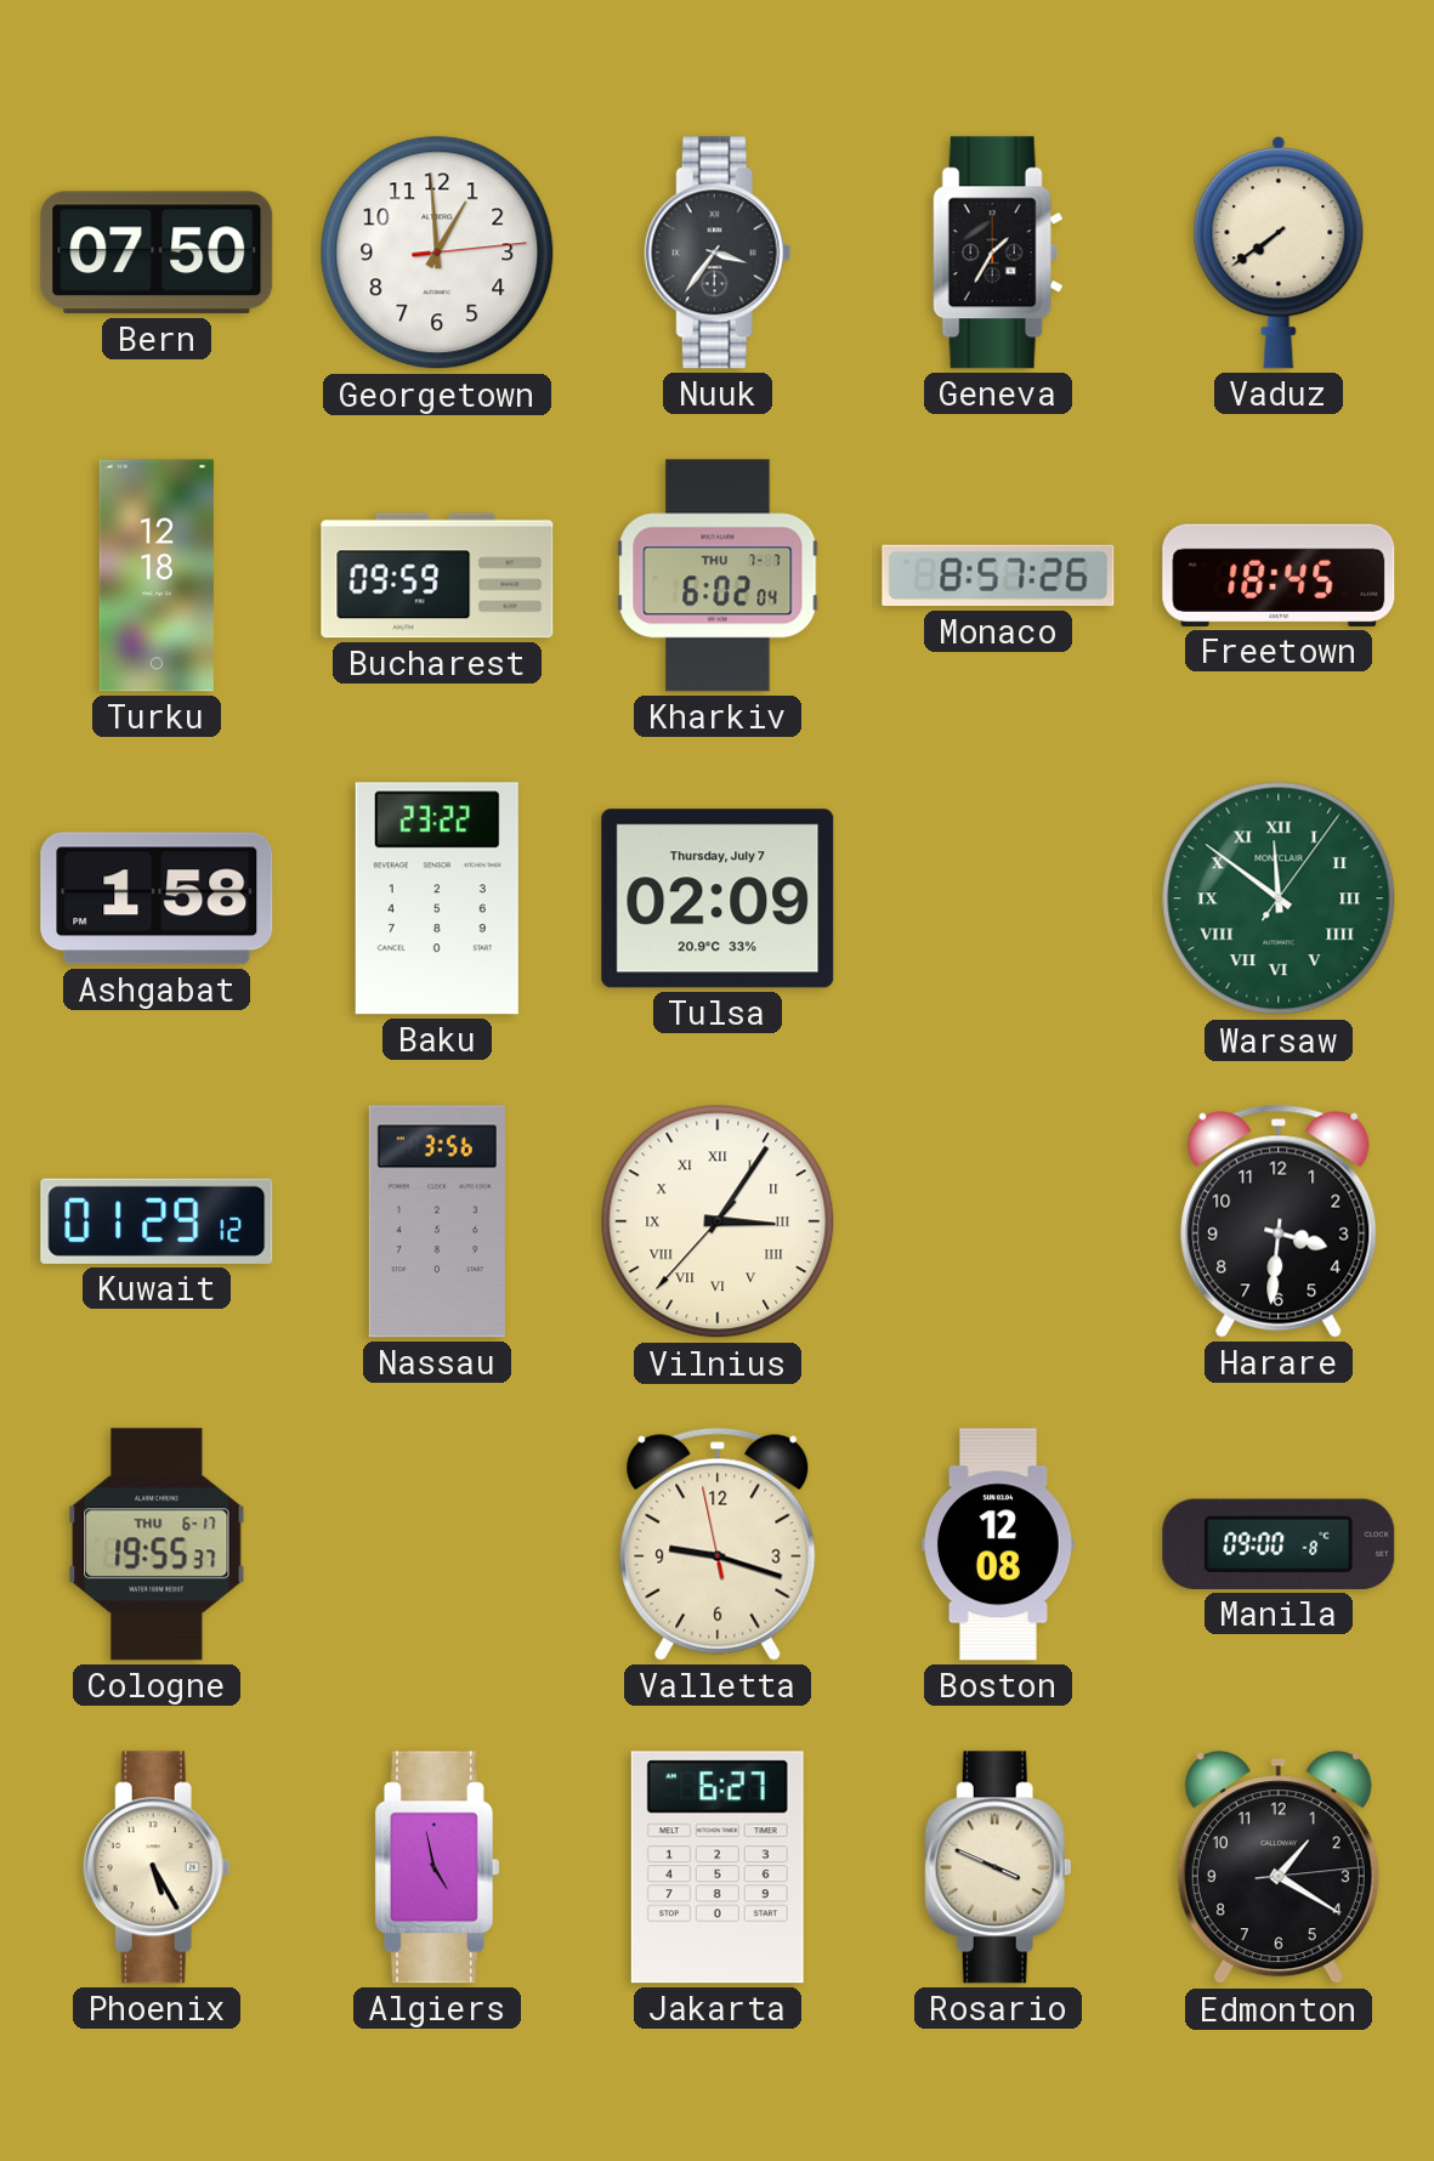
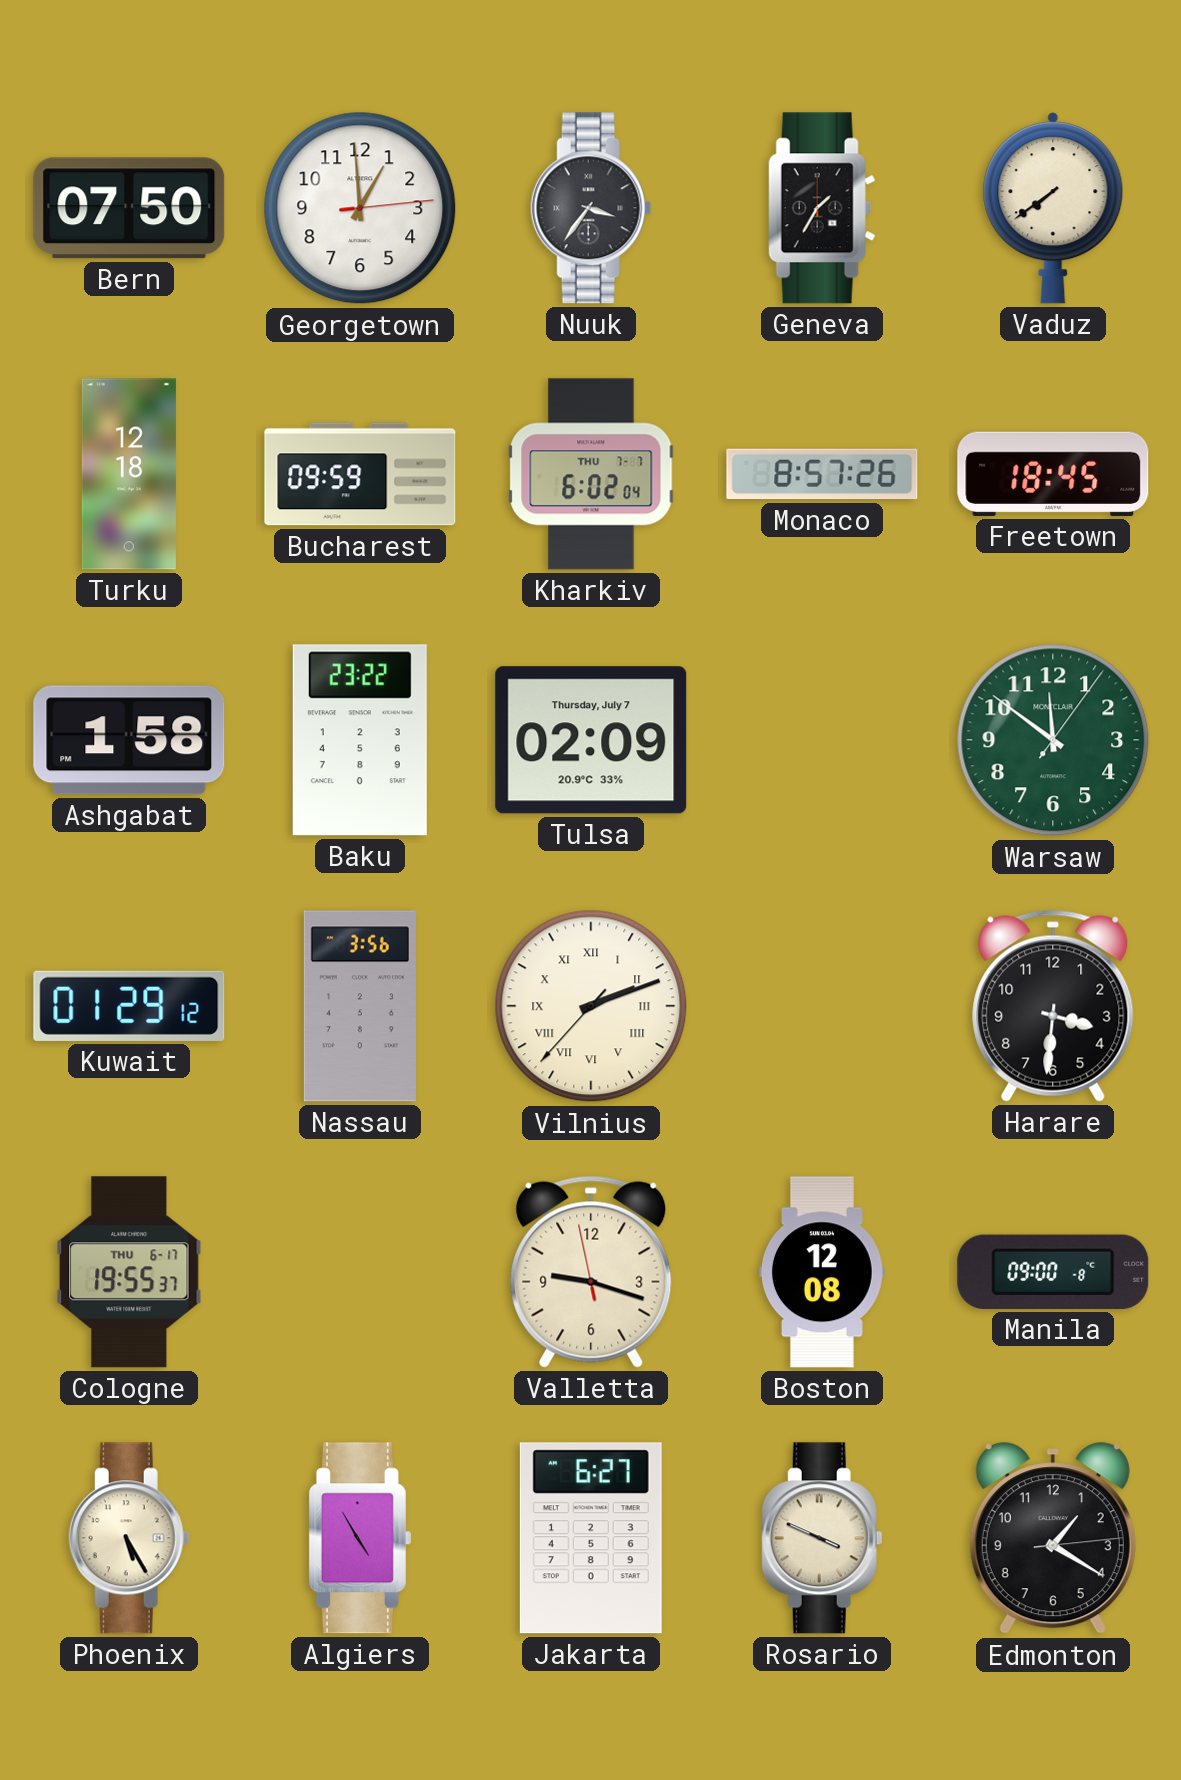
Warsaw numerals: Roman -> Arabic
Vilnius: 3:05 -> 2:11
Algiers: 4:58 -> 4:55
